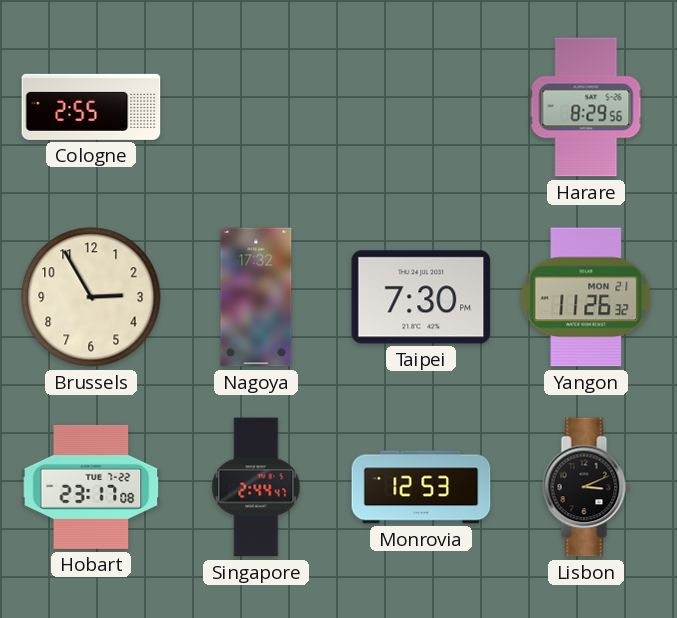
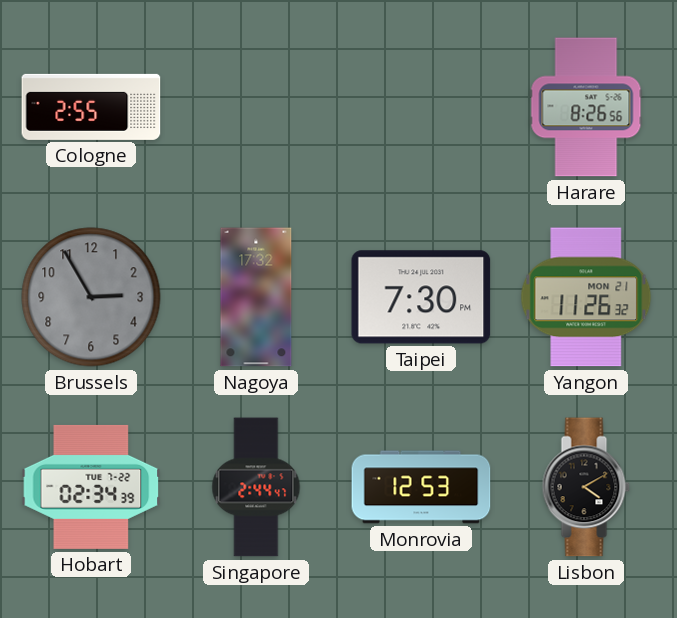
Harare: 8:29 -> 8:26
Brussels dial: cream -> grey
Hobart: 23:17 -> 02:34
Lisbon: 3:11 -> 4:10
